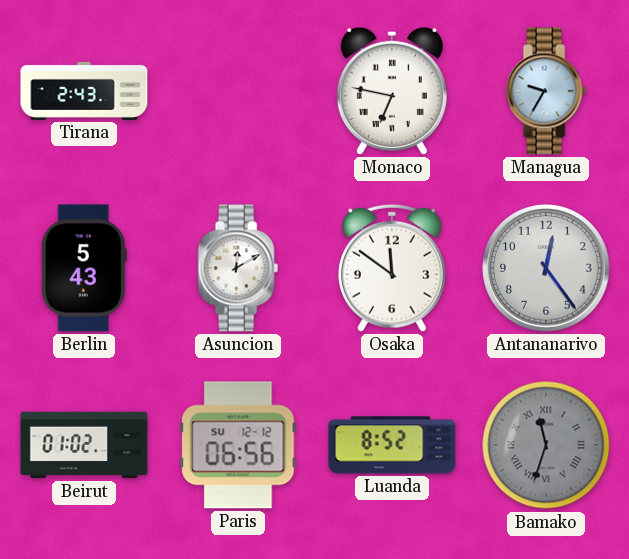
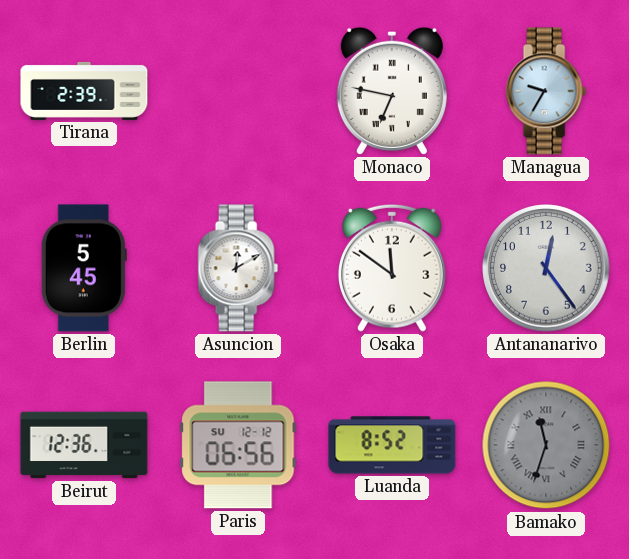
Tirana: 2:43 -> 2:39
Berlin: 5:43 -> 5:45
Beirut: 01:02 -> 12:36
